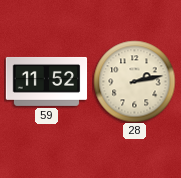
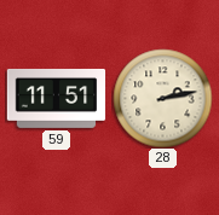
59: 11:52 -> 11:51
